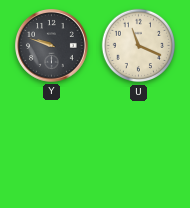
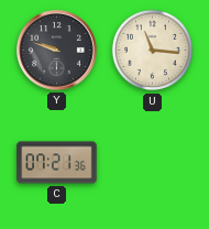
U: 11:19 -> 11:16
C: none -> 07:21
